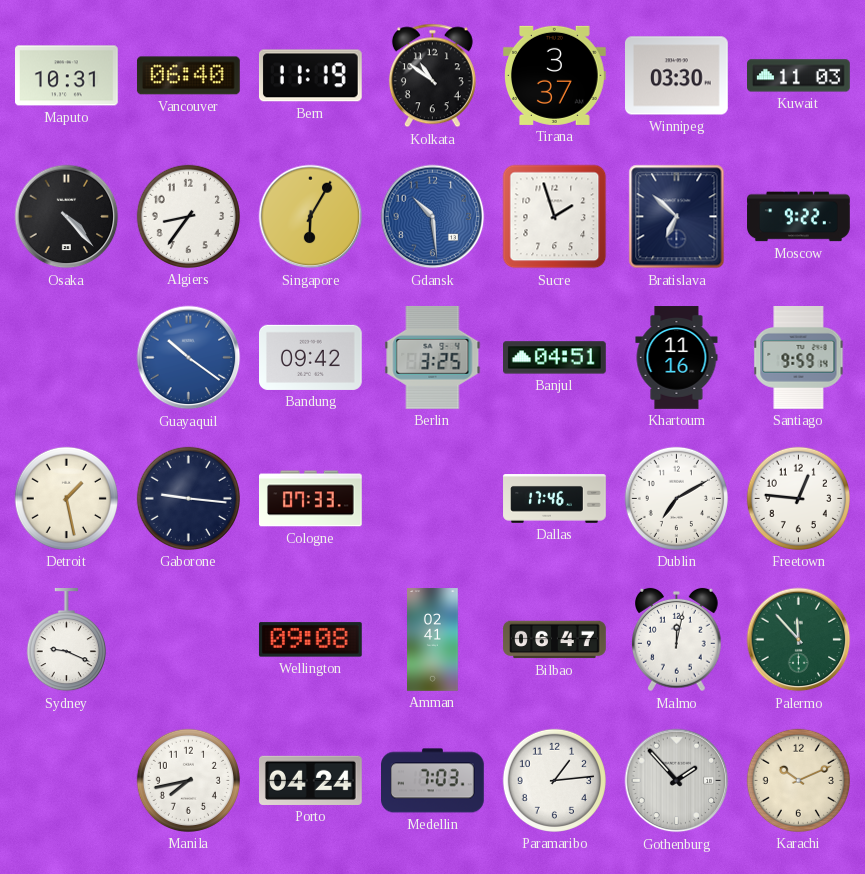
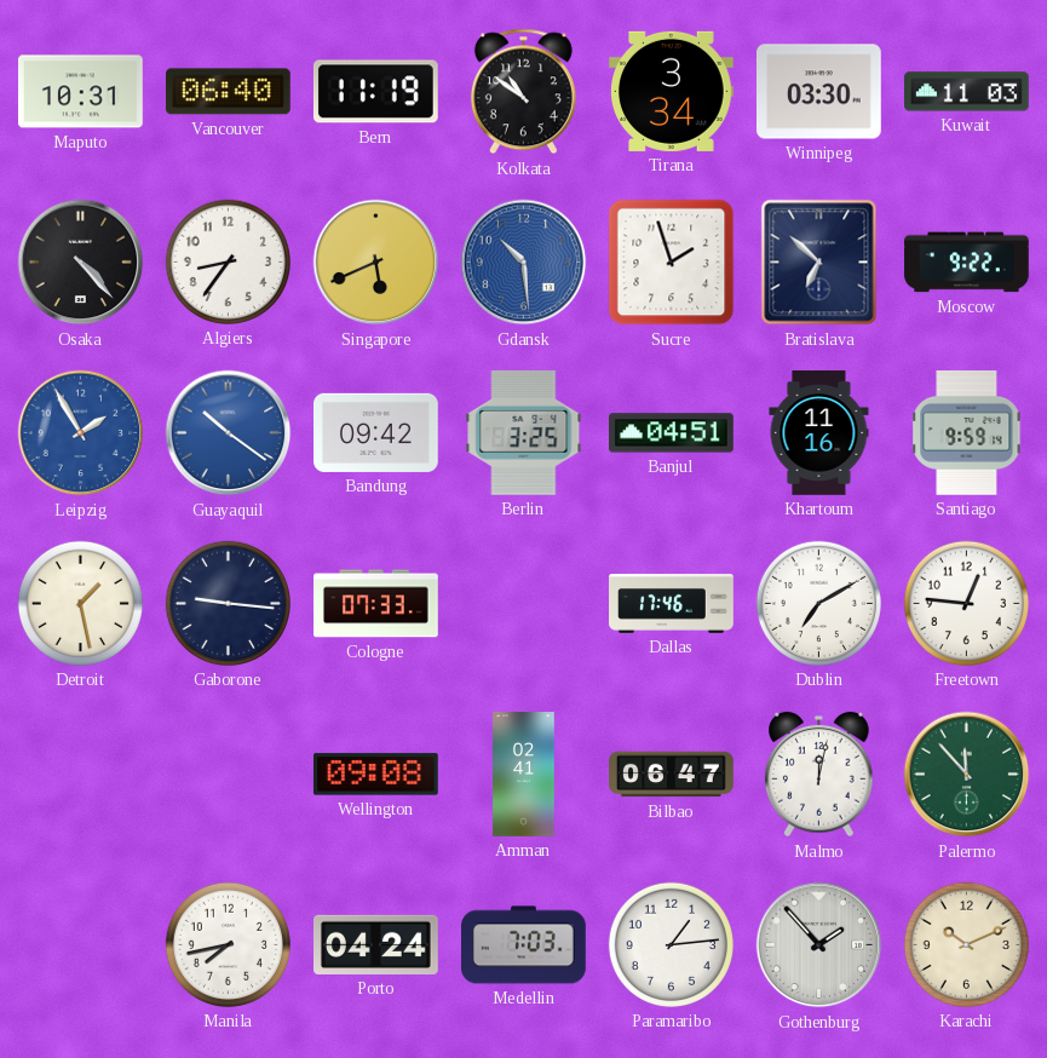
Tirana: 3:37 -> 3:34
Singapore: 6:05 -> 5:41
Leipzig: none -> 1:55
Sydney: 9:19 -> none
